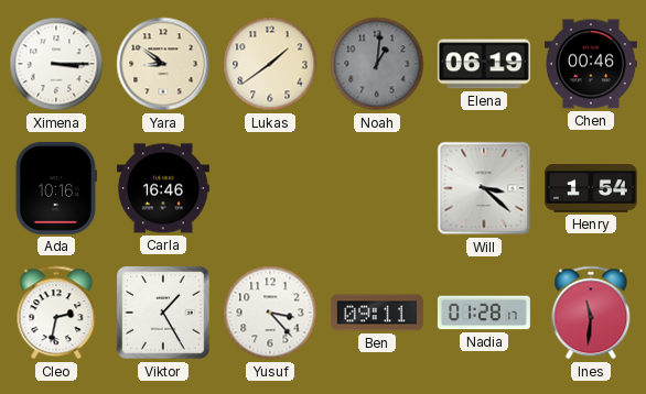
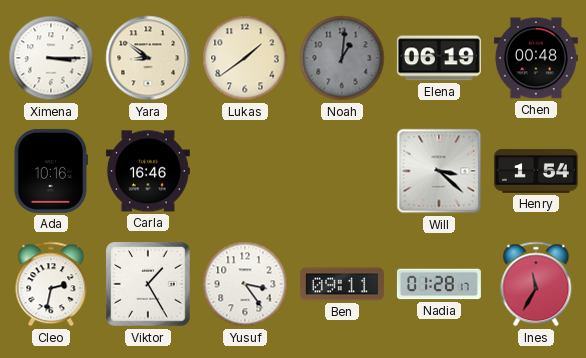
Chen: 00:46 -> 00:48
Yusuf: 3:23 -> 3:24
Ines: 11:31 -> 11:35
